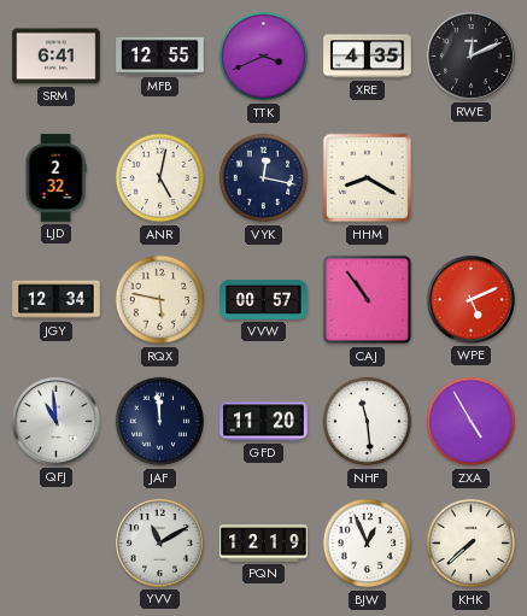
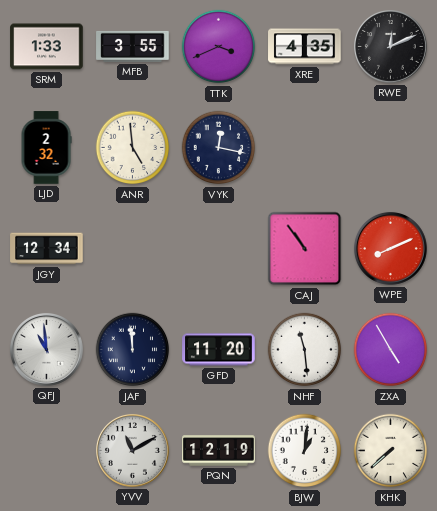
SRM: 6:41 -> 1:33
MFB: 12:55 -> 3:55
ANR: 5:02 -> 4:59
HHM: 8:20 -> none
RQX: 5:47 -> none
VVW: 00:57 -> none
WPE: 5:11 -> 8:11
BJW: 12:56 -> 1:01
